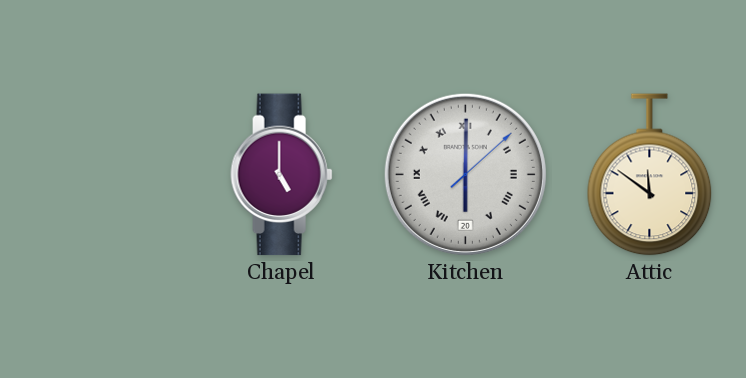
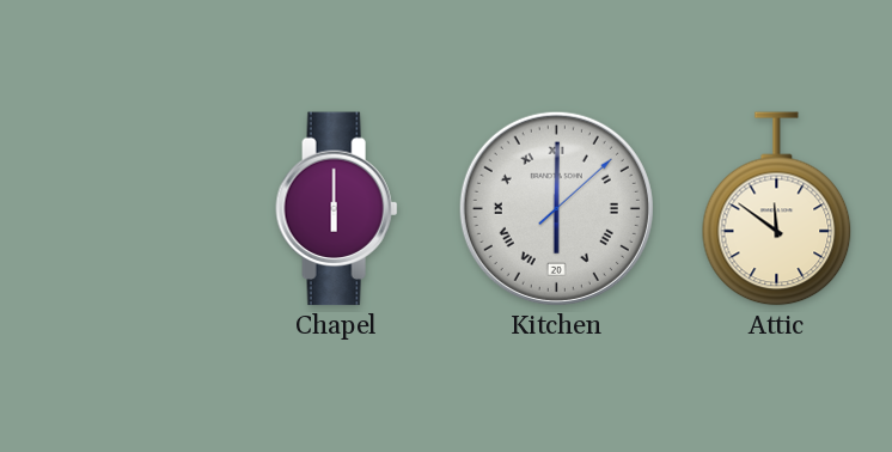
Chapel: 5:00 -> 6:00
